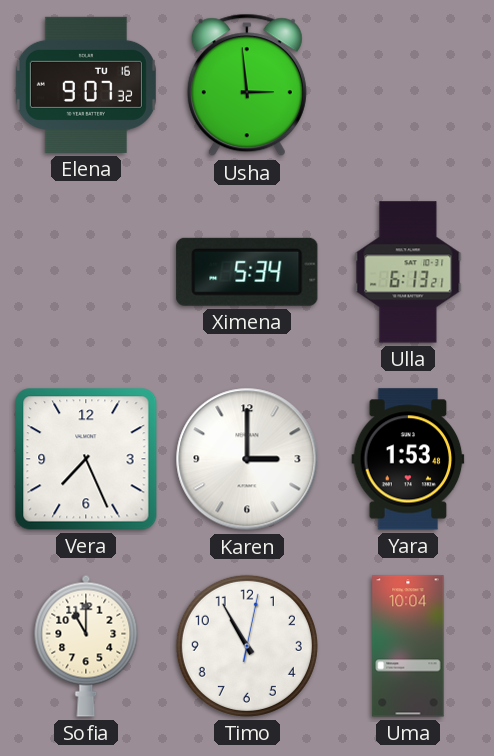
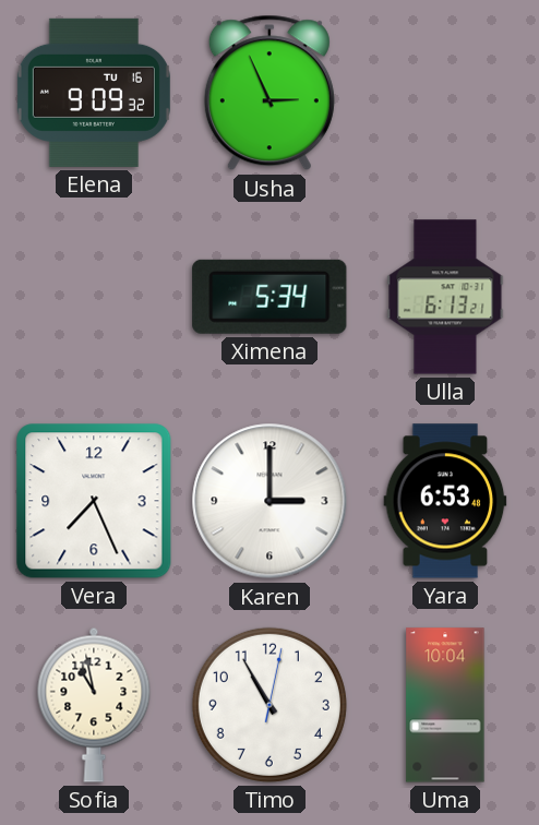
Elena: 9:07 -> 9:09
Usha: 2:59 -> 2:56
Yara: 1:53 -> 6:53
Sofia: 11:00 -> 10:58
